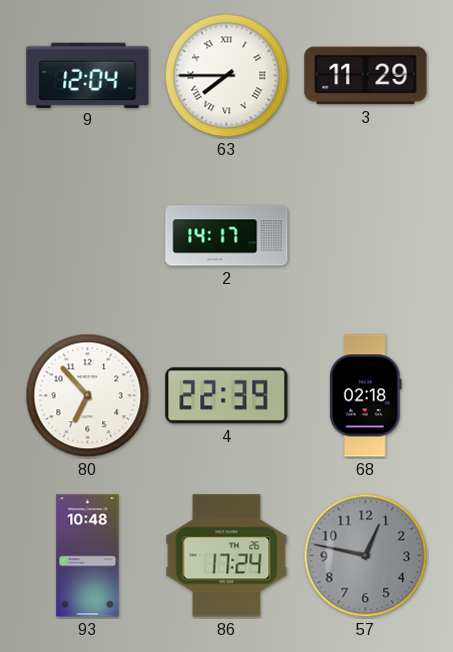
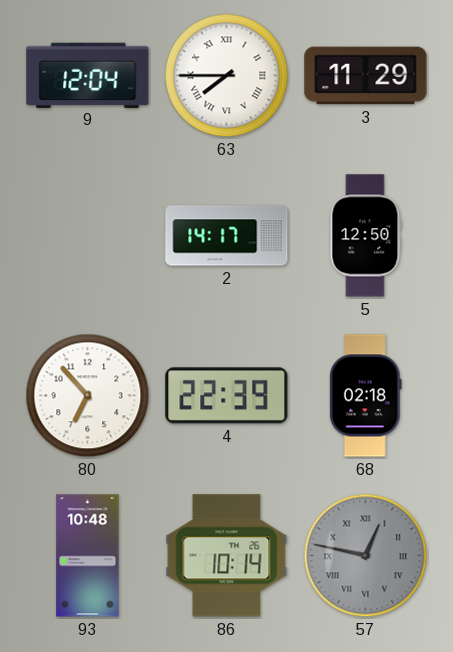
5: none -> 12:50
86: 17:24 -> 10:14
57 numerals: Arabic -> Roman
